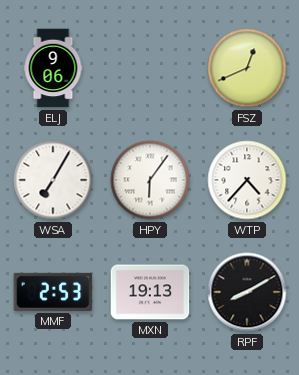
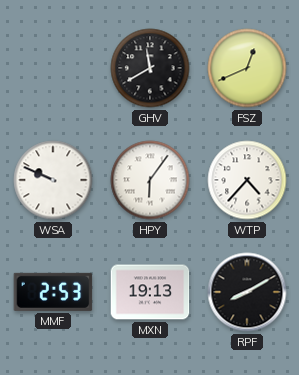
ELJ: 9:06 -> none
GHV: none -> 11:40
WSA: 7:05 -> 9:49
